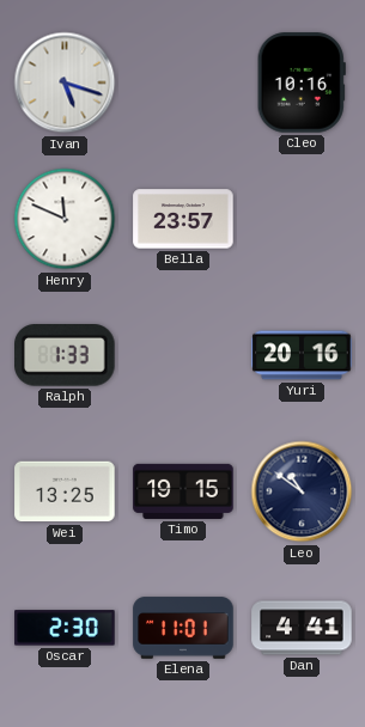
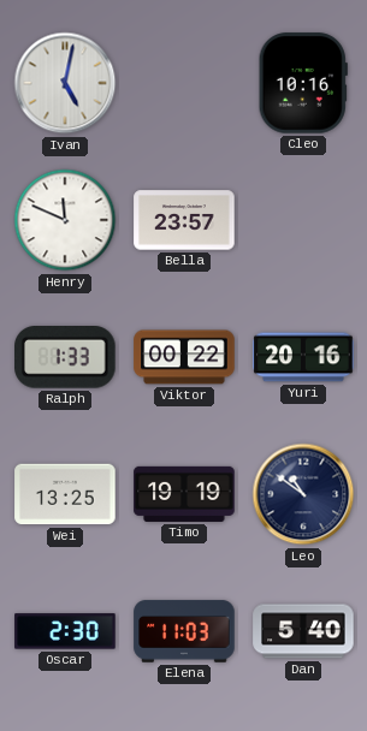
Ivan: 5:18 -> 5:02
Viktor: none -> 00:22
Timo: 19:15 -> 19:19
Elena: 11:01 -> 11:03
Dan: 4:41 -> 5:40
